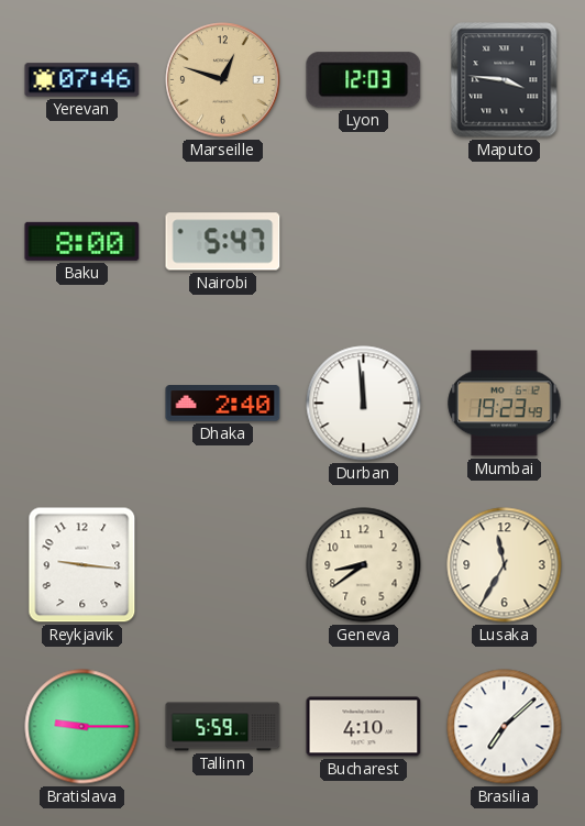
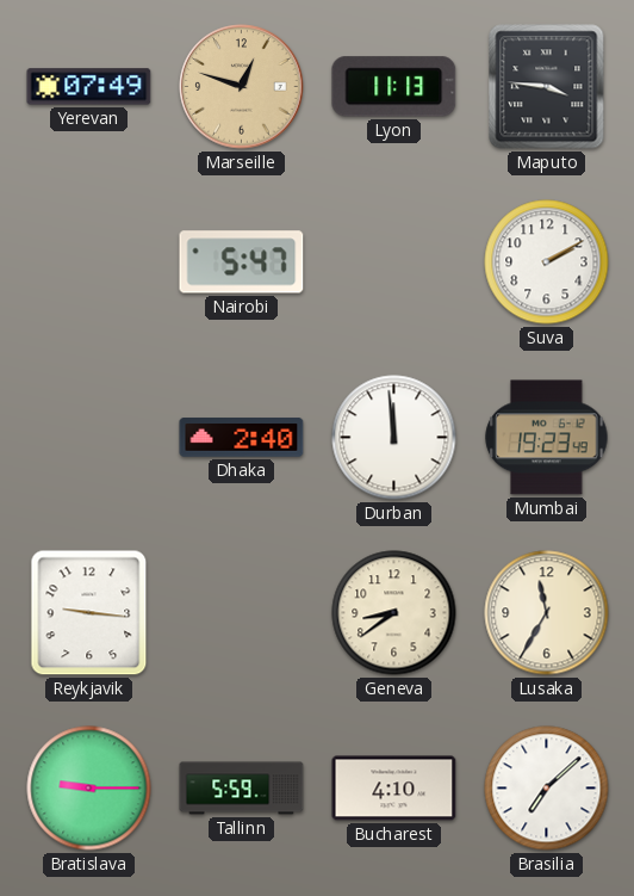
Yerevan: 07:46 -> 07:49
Lyon: 12:03 -> 11:13
Baku: 8:00 -> none
Suva: none -> 2:10
